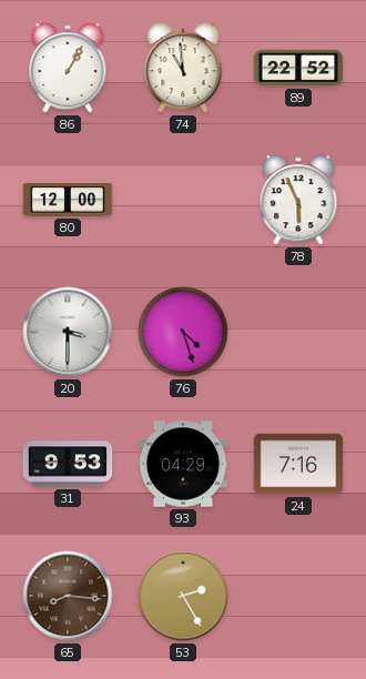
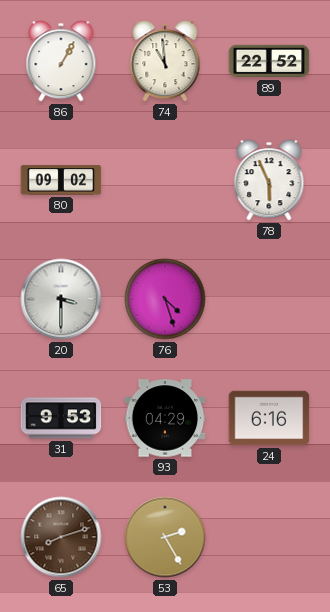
80: 12:00 -> 09:02
24: 7:16 -> 6:16
65: 8:16 -> 8:12
